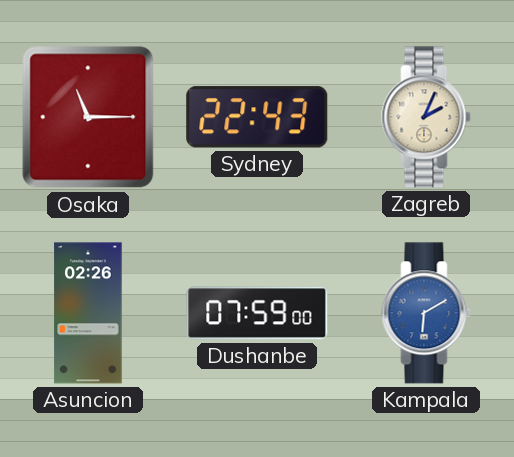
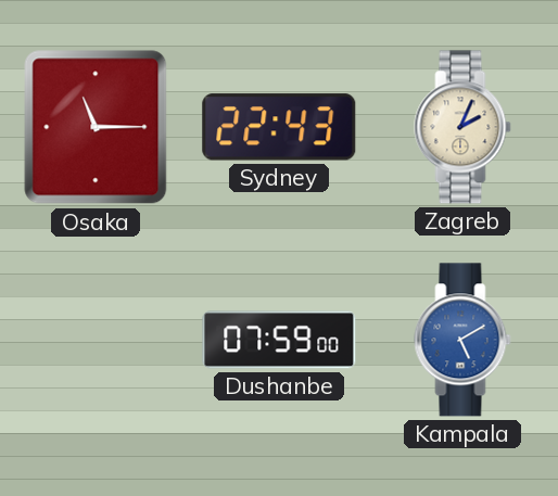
Asuncion: 02:26 -> none
Kampala: 6:10 -> 5:10
